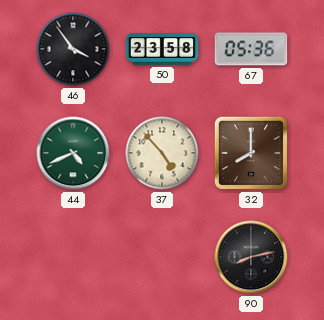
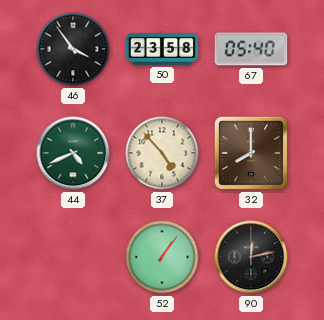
67: 05:36 -> 05:40
52: none -> 1:06
90: 8:13 -> 12:13
